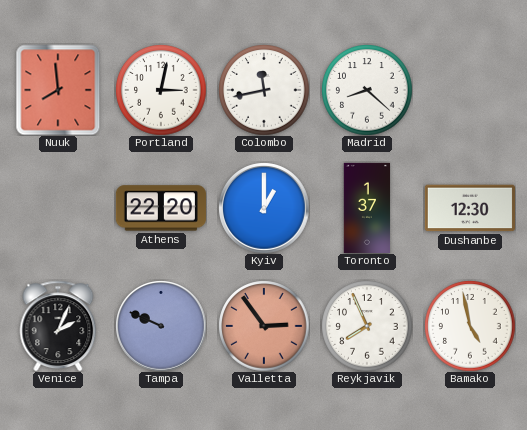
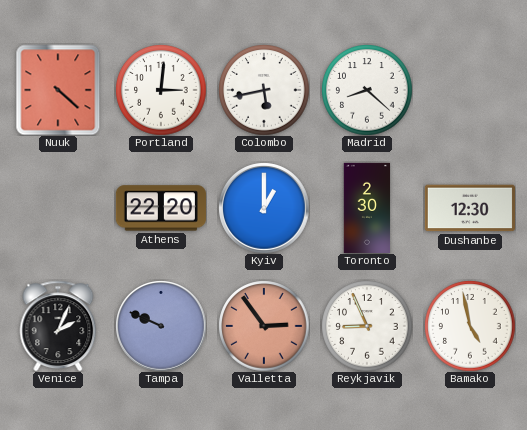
Nuuk: 7:59 -> 4:22
Portland: 3:02 -> 3:01
Colombo: 11:43 -> 5:43
Toronto: 1:37 -> 2:30
Reykjavik: 7:56 -> 8:56
